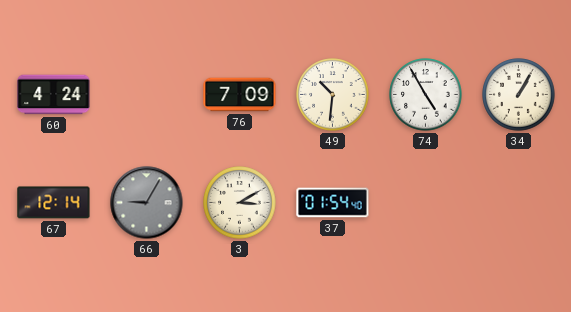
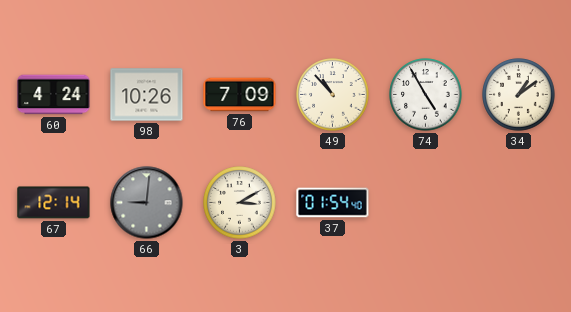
98: none -> 10:26
49: 10:31 -> 10:53
34: 1:05 -> 1:09
66: 9:05 -> 9:01
